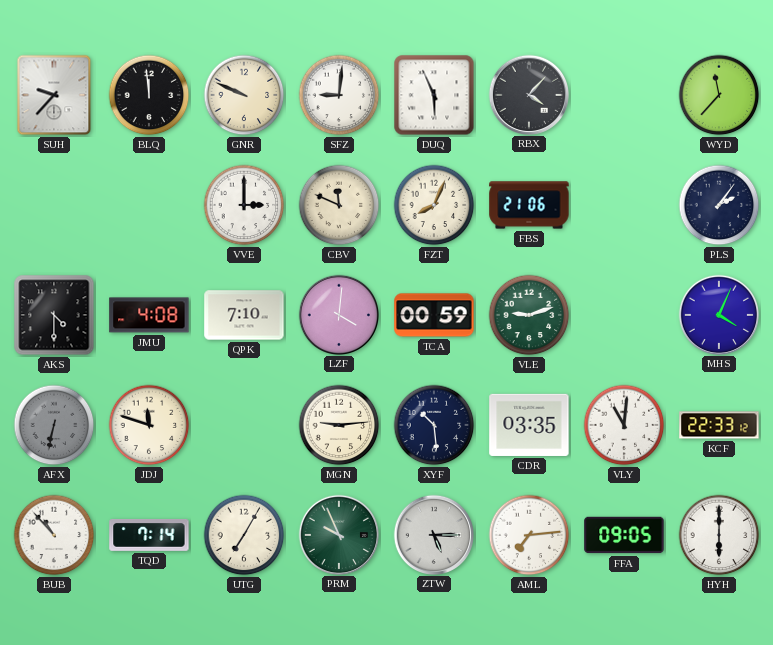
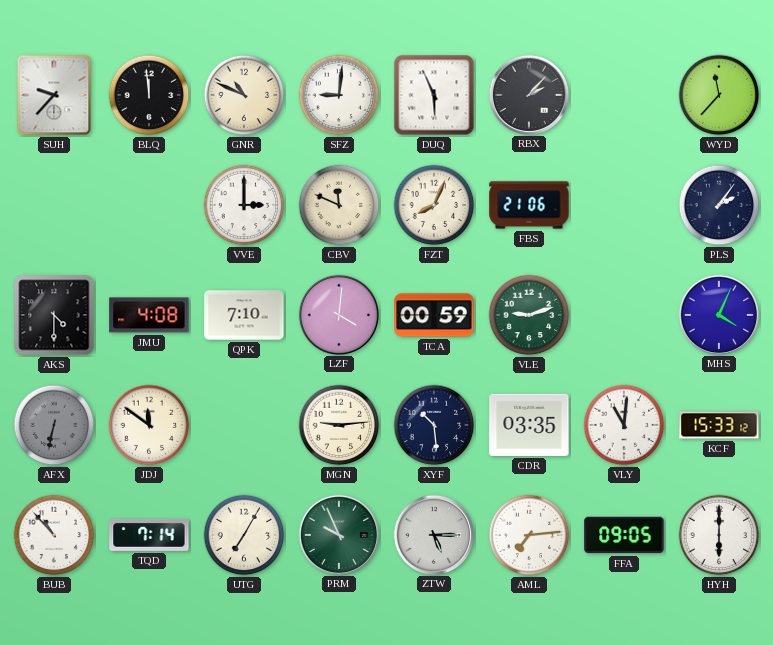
GNR: 9:49 -> 10:49
RBX: 4:07 -> 2:07
JDJ: 11:48 -> 11:51
KCF: 22:33 -> 15:33
